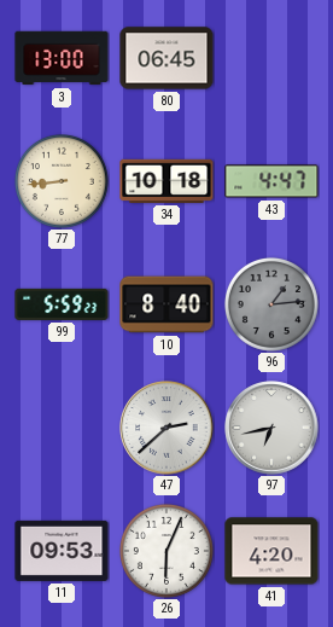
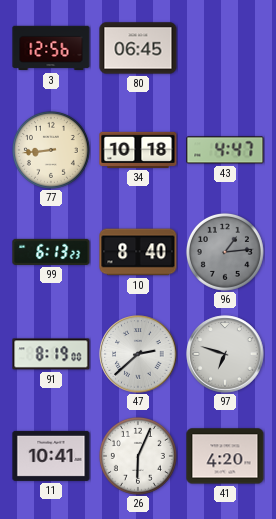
3: 13:00 -> 12:56
99: 5:59 -> 6:13
91: none -> 8:19
97: 6:43 -> 6:48
11: 09:53 -> 10:41
